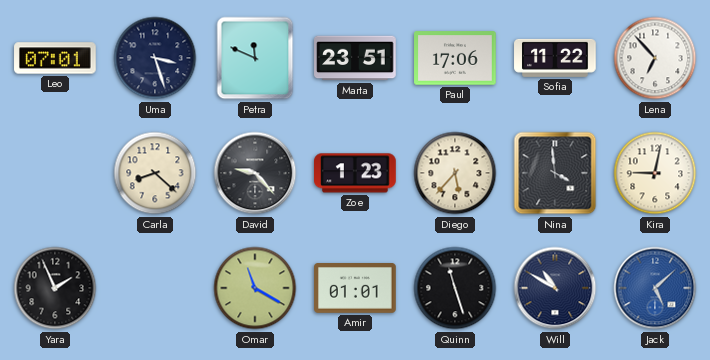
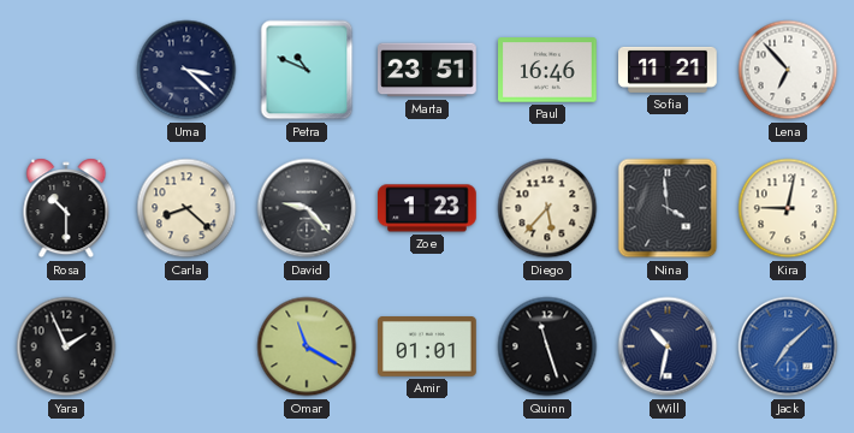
Leo: 07:01 -> none
Uma: 3:27 -> 3:22
Petra: 11:49 -> 10:49
Paul: 17:06 -> 16:46
Sofia: 11:22 -> 11:21
Rosa: none -> 10:30
Will: 10:50 -> 10:32
Jack: 5:08 -> 7:08
